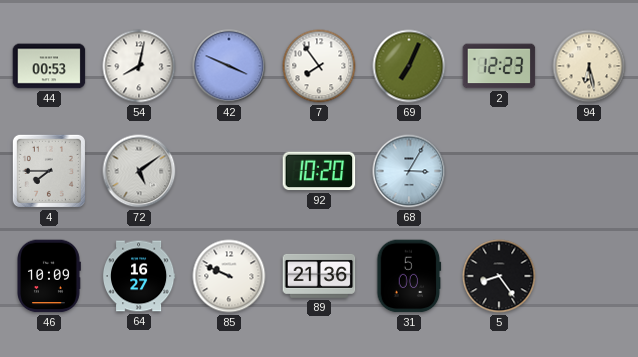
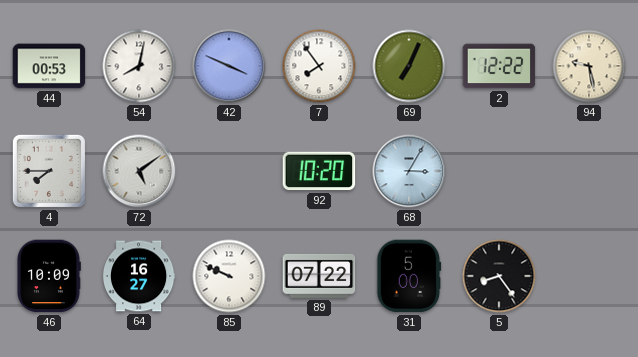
2: 12:23 -> 12:22
94: 6:28 -> 9:28
89: 21:36 -> 07:22
